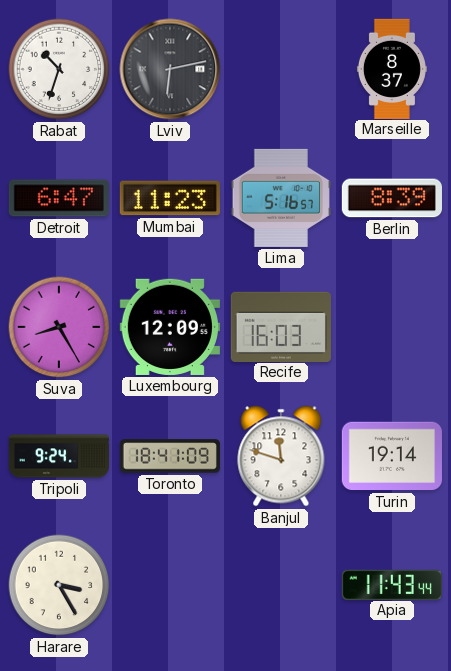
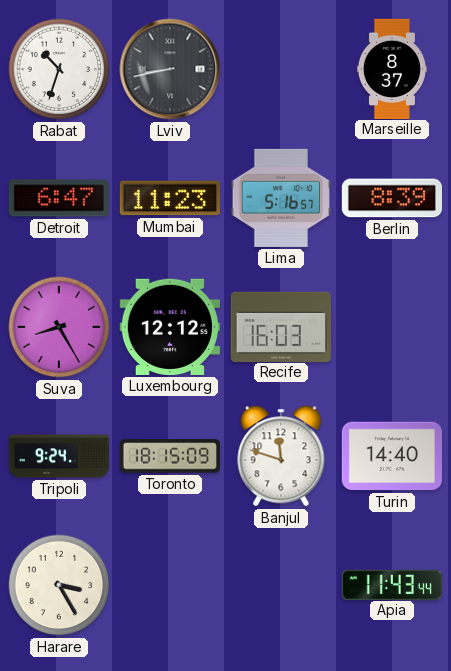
Lviv: 6:13 -> 8:43
Luxembourg: 12:09 -> 12:12
Toronto: 18:41 -> 18:15
Turin: 19:14 -> 14:40
